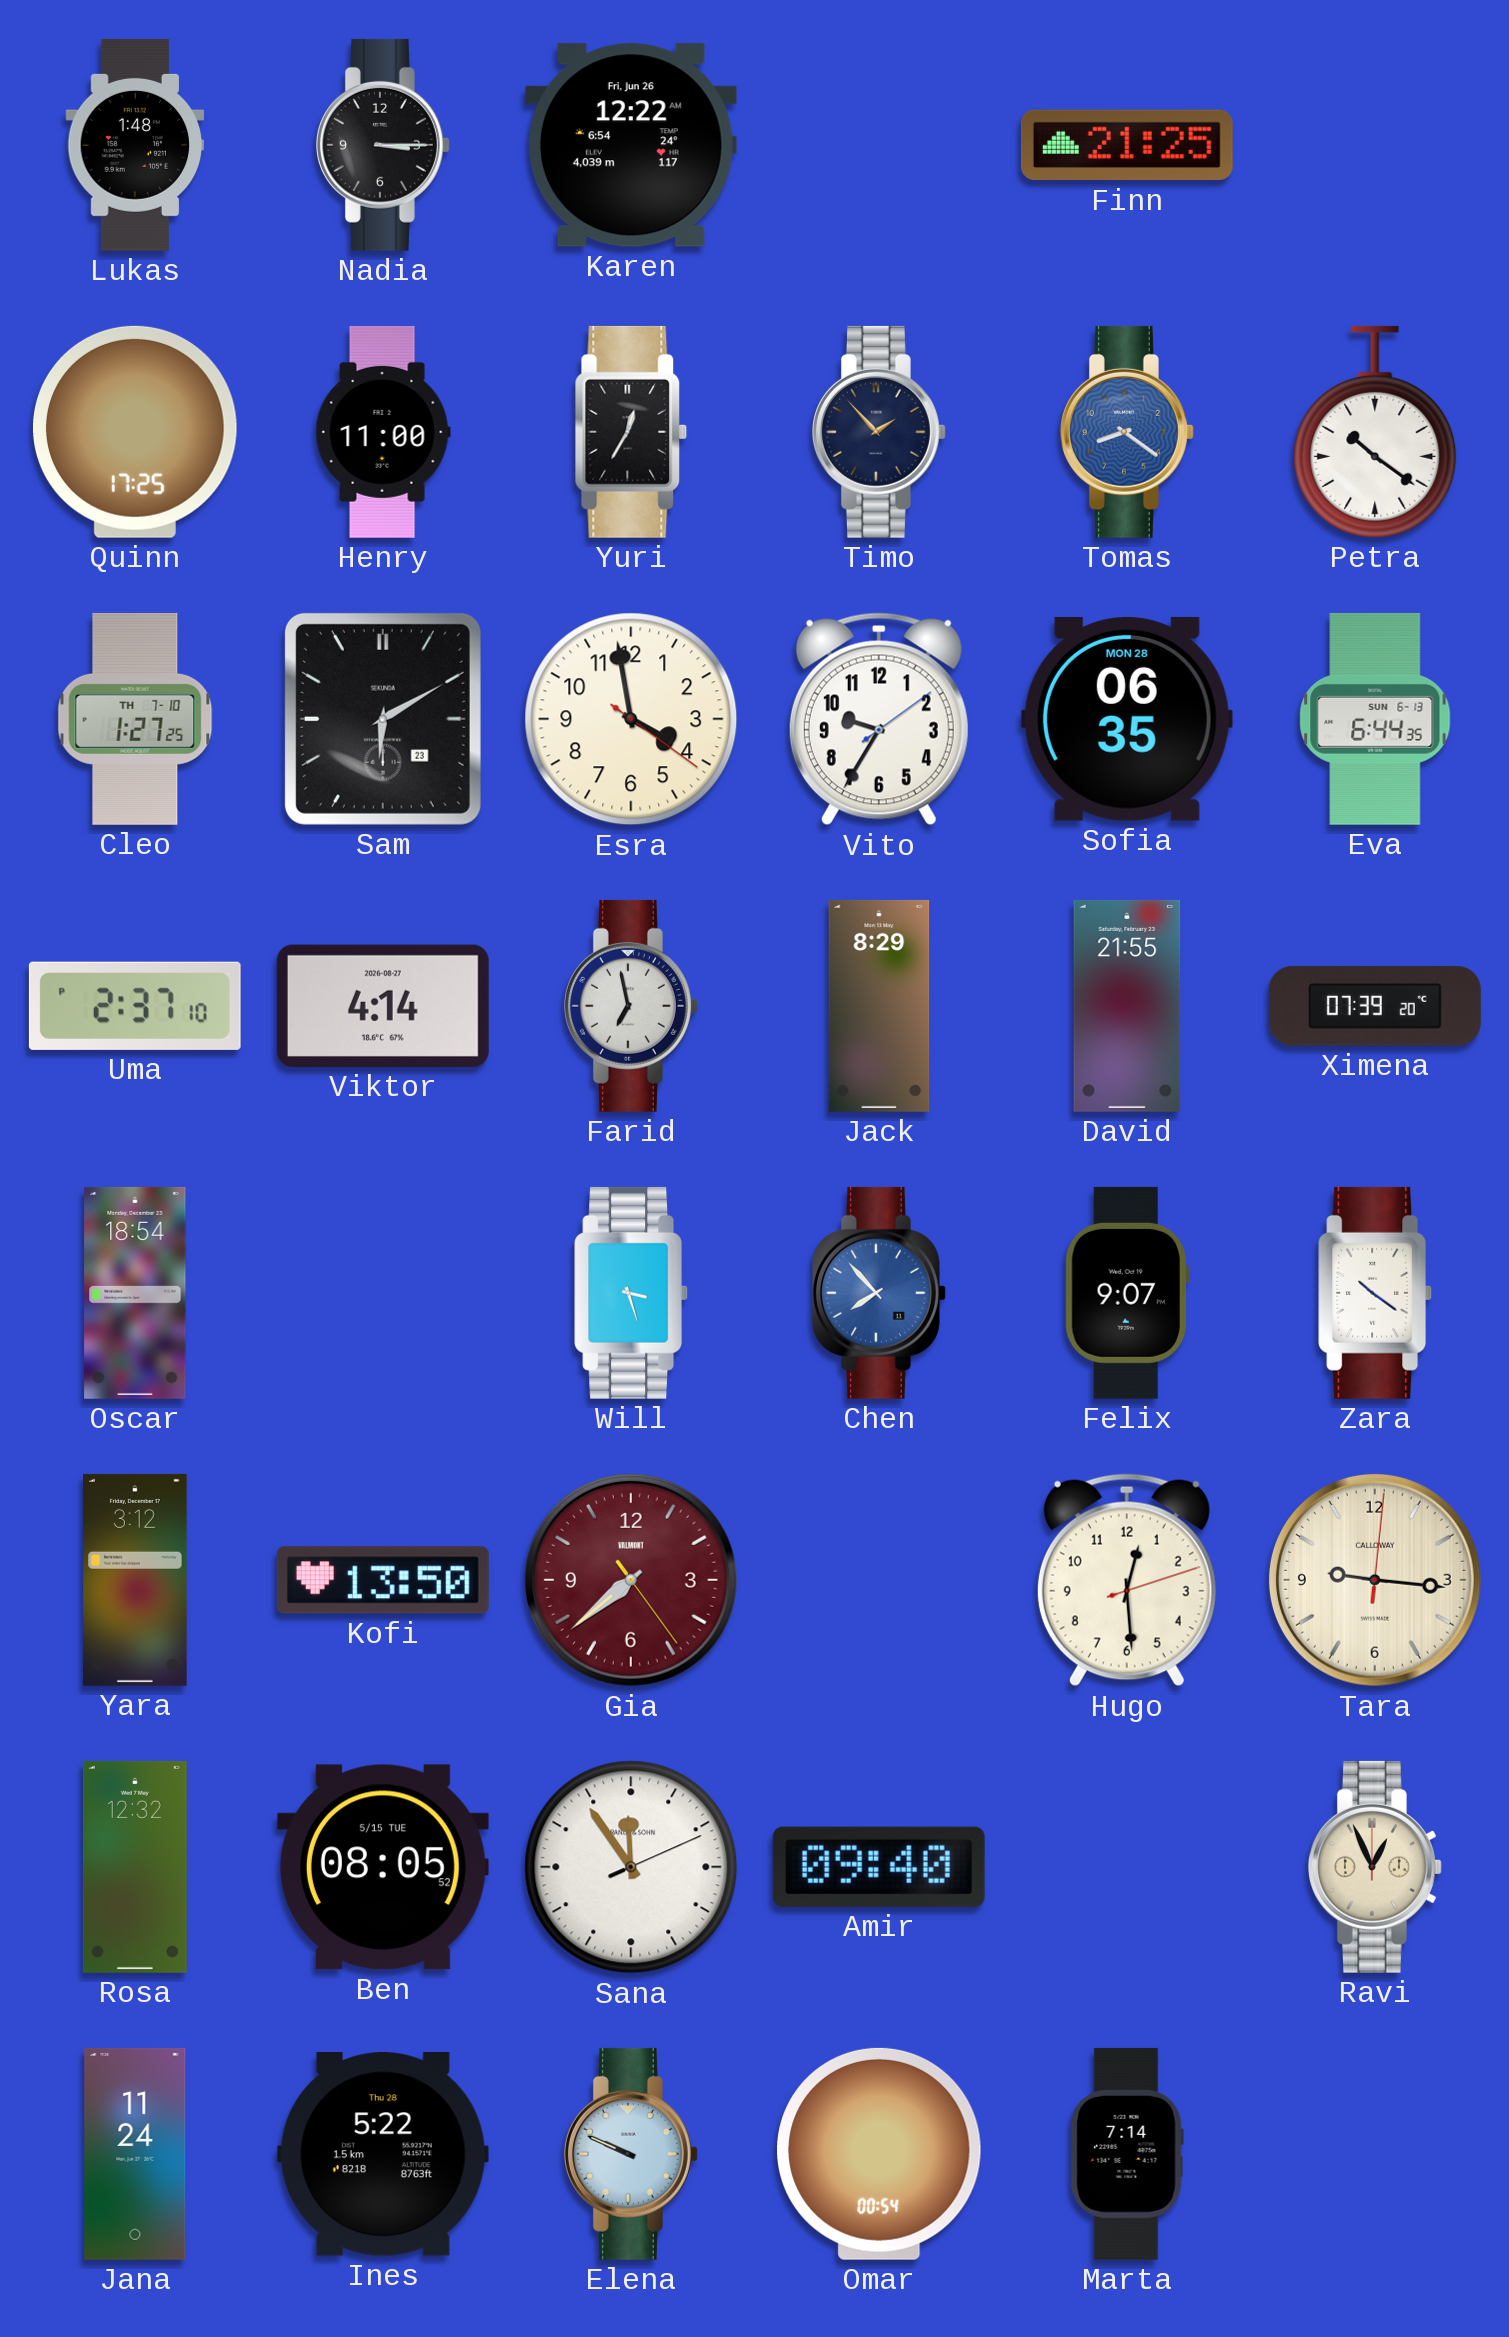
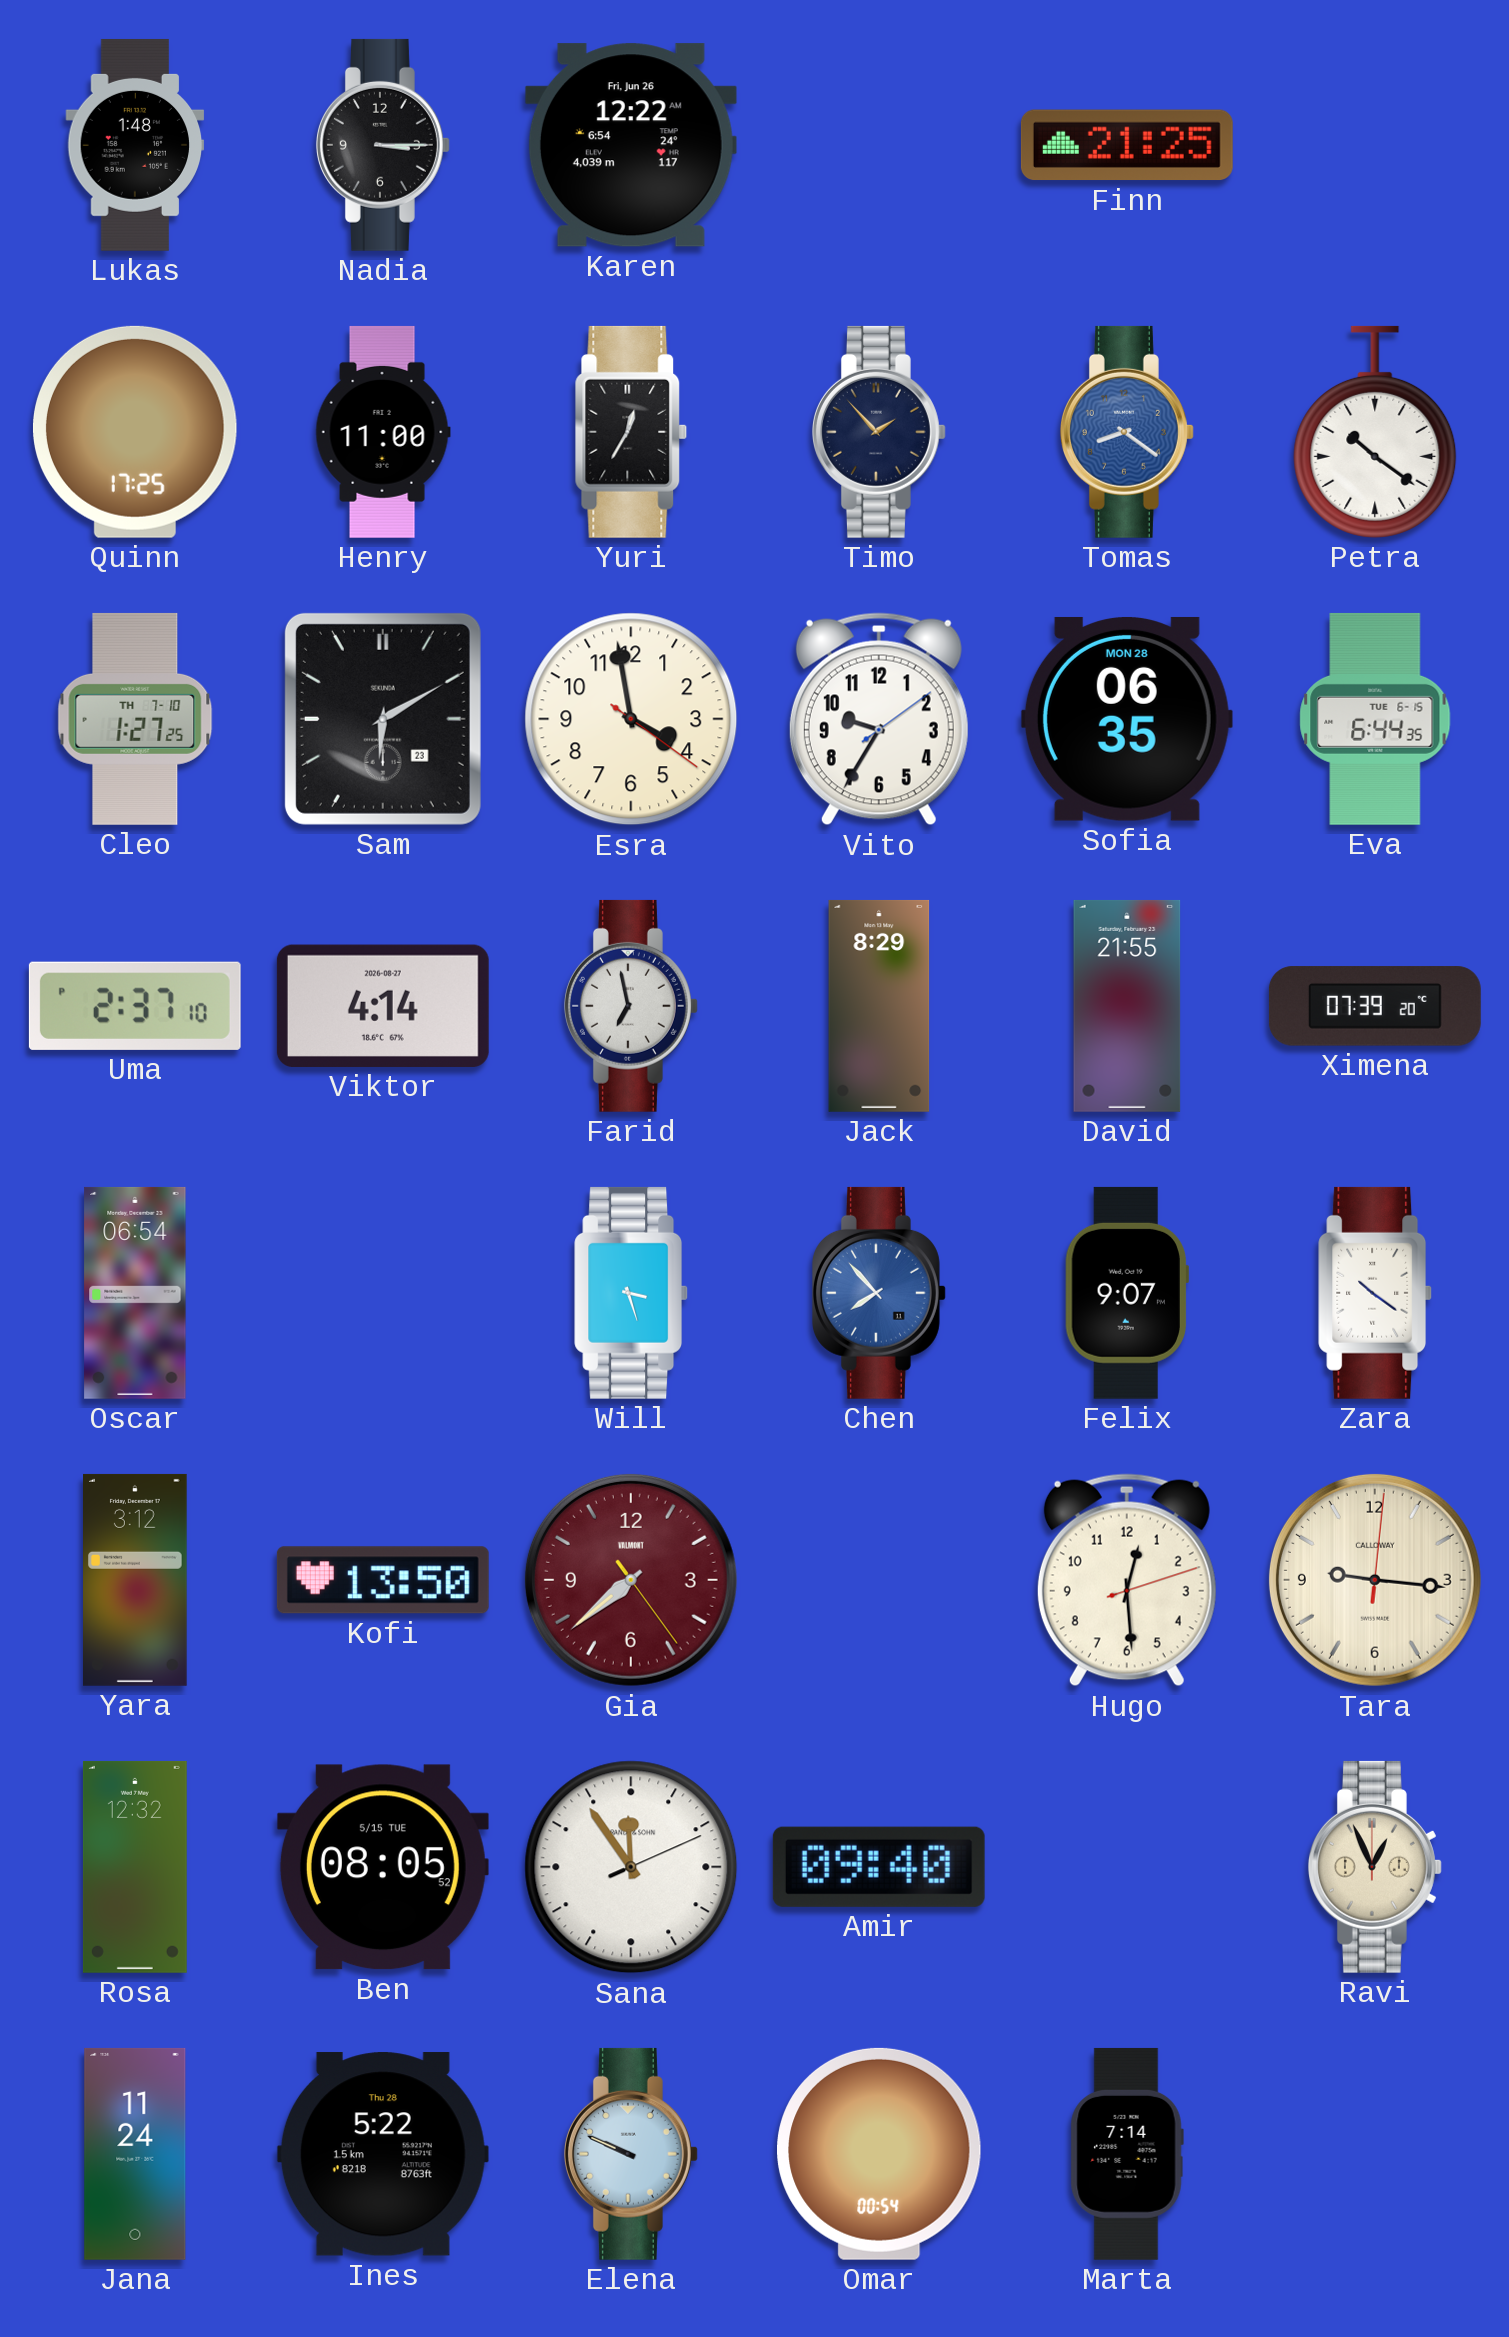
Eva date: SUN 6-13 -> TUE 6-15
Oscar: 18:54 -> 06:54
